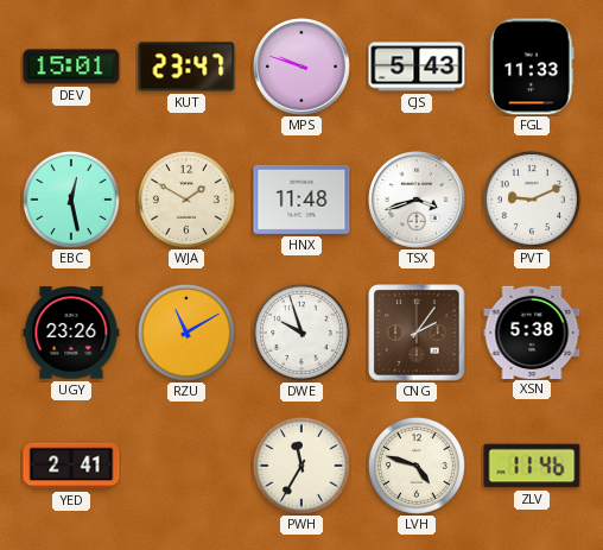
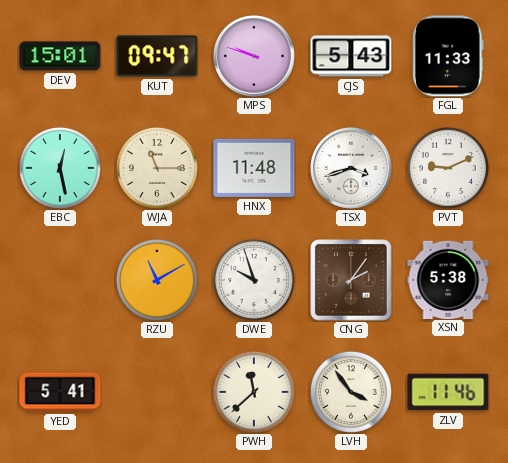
KUT: 23:47 -> 09:47
WJA: 1:50 -> 11:15
UGY: 23:26 -> none
YED: 2:41 -> 5:41
PWH: 11:35 -> 11:38
LVH: 4:48 -> 3:54
